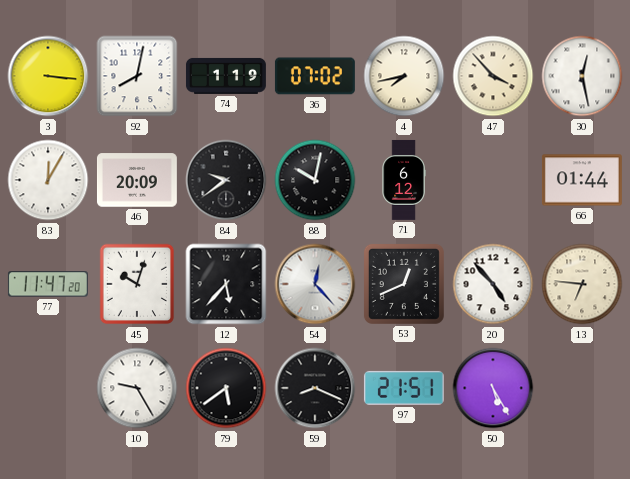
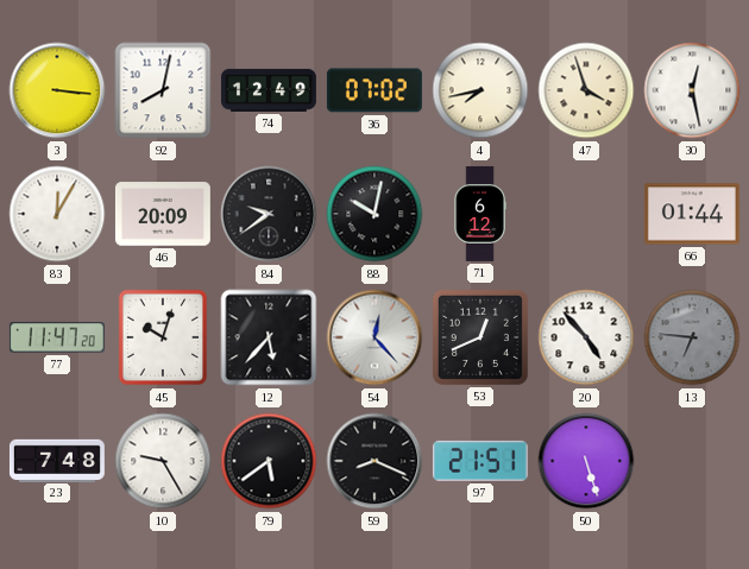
74: 1:19 -> 12:49
47: 3:53 -> 3:57
13 dial: cream -> grey
23: none -> 7:48
50: 5:25 -> 5:27
